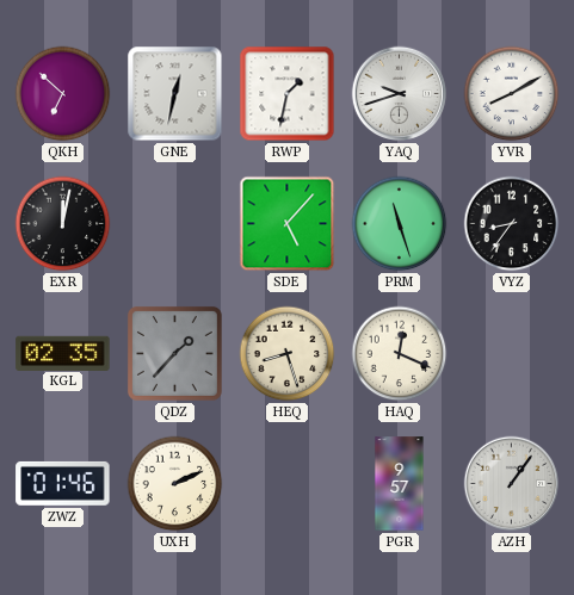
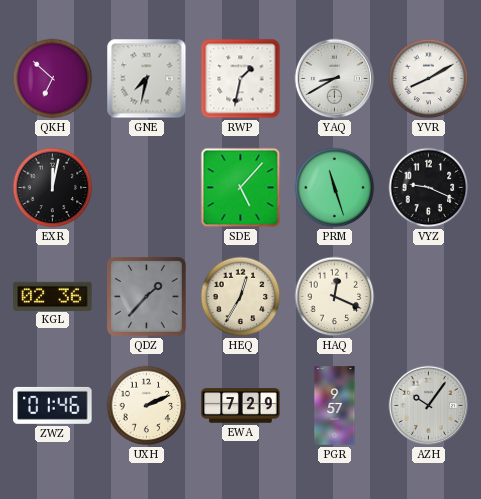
GNE: 12:32 -> 7:32
YAQ: 9:42 -> 8:40
VYZ: 8:36 -> 9:19
KGL: 02:35 -> 02:36
HEQ: 8:27 -> 12:35
EWA: none -> 7:29
AZH: 1:06 -> 10:06
